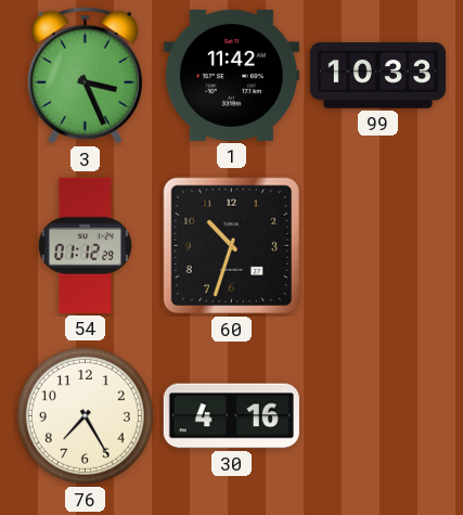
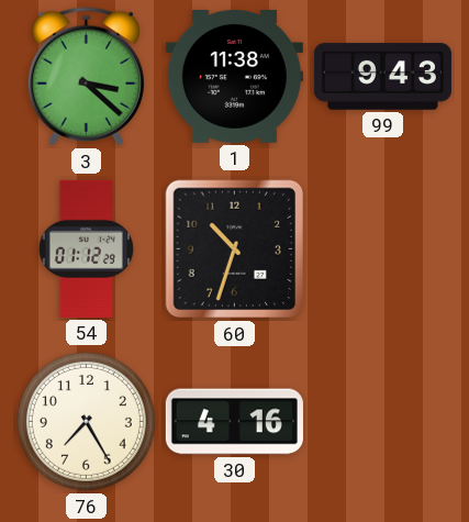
3: 3:26 -> 3:22
1: 11:42 -> 11:38
99: 10:33 -> 9:43
